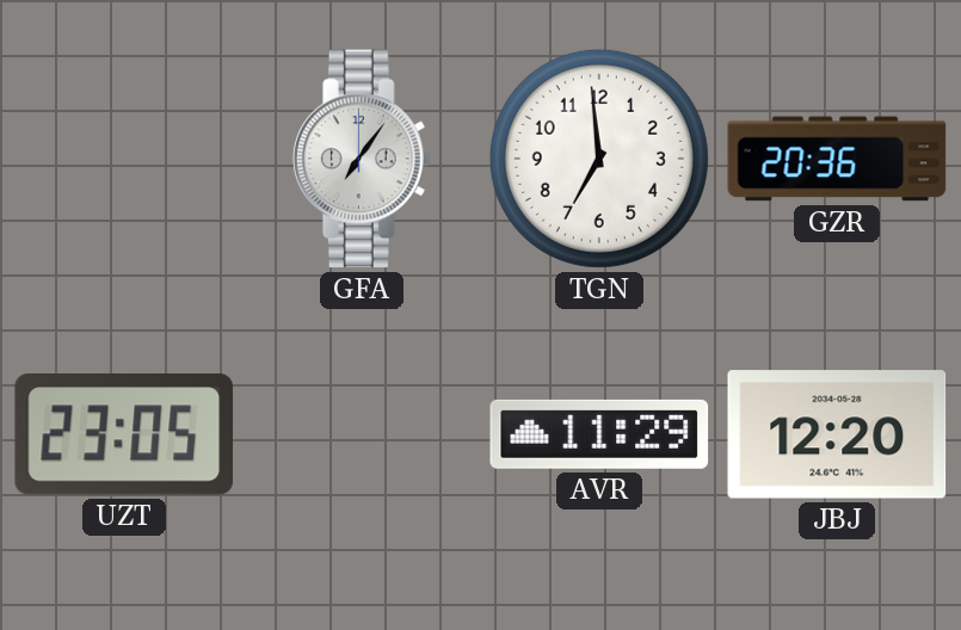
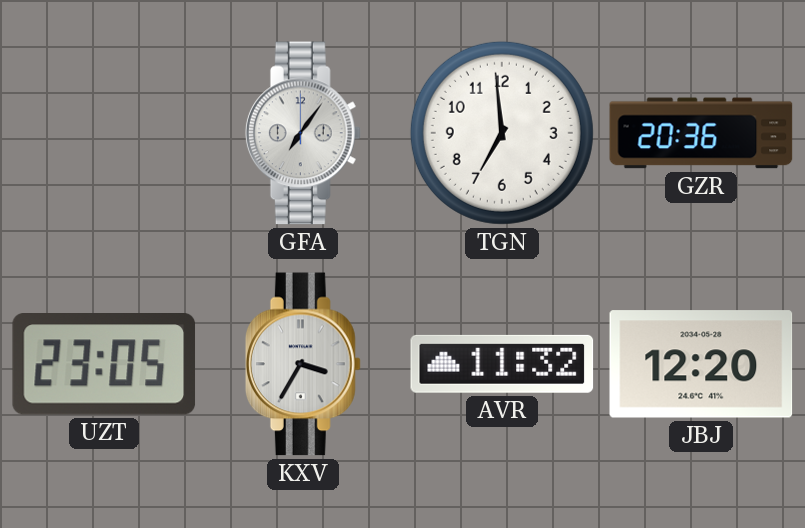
KXV: none -> 3:35
AVR: 11:29 -> 11:32
